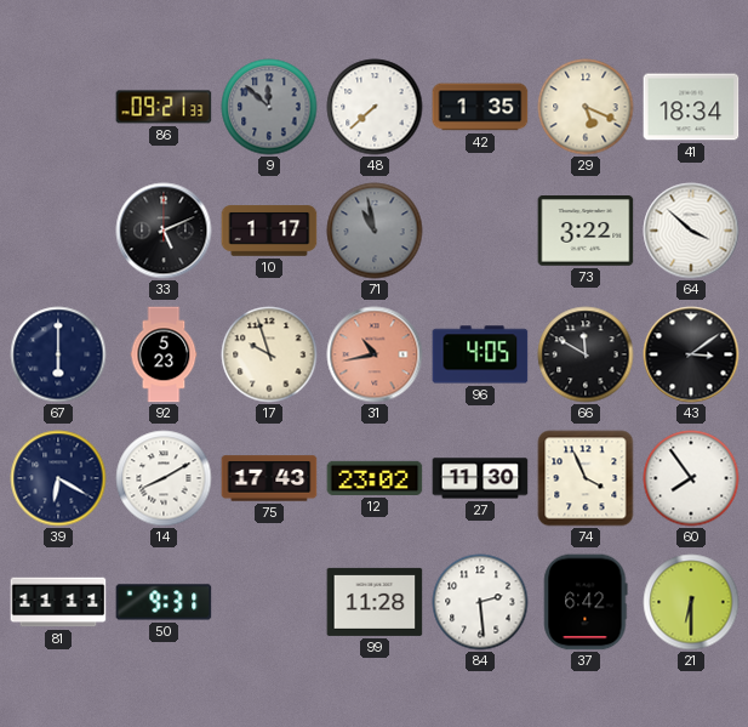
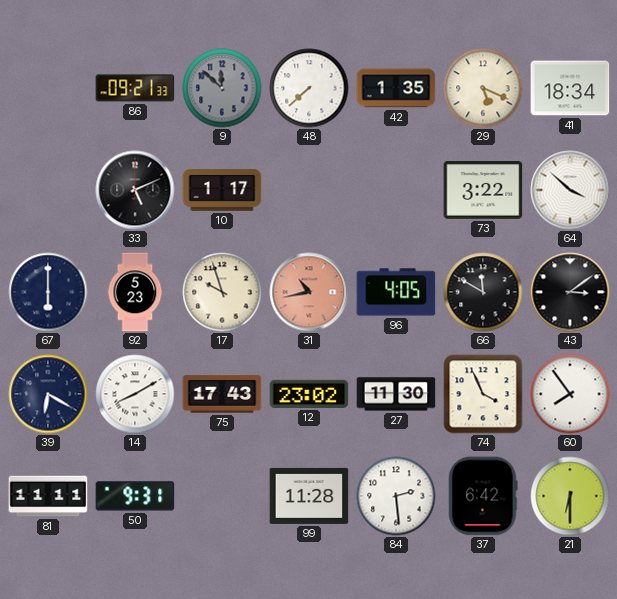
71: 10:58 -> none
